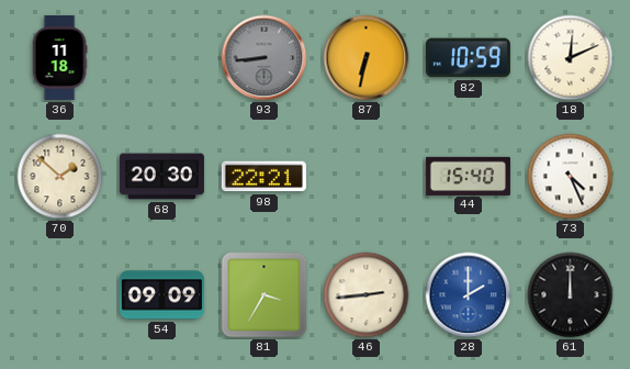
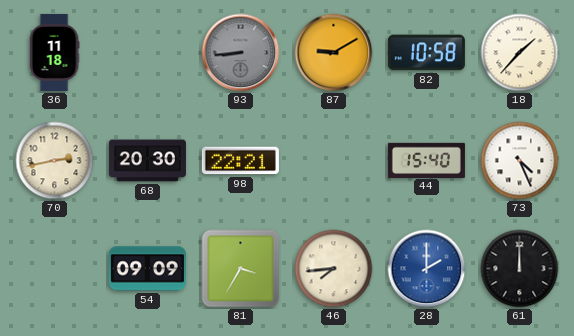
87: 6:32 -> 9:10
82: 10:59 -> 10:58
18: 12:11 -> 1:37
70: 1:52 -> 2:43
46: 2:44 -> 7:44
